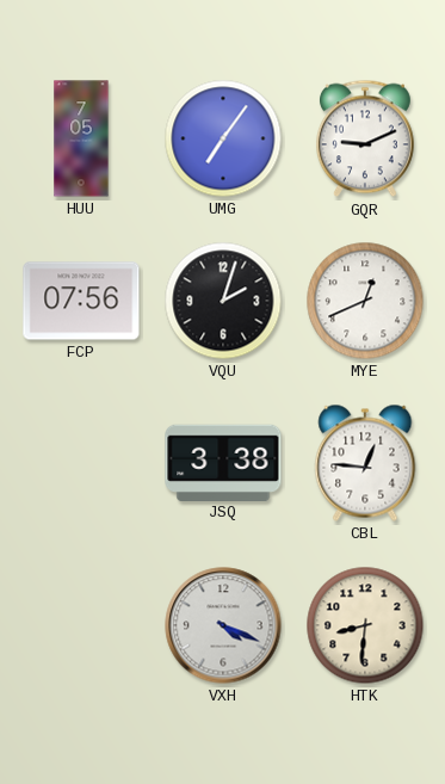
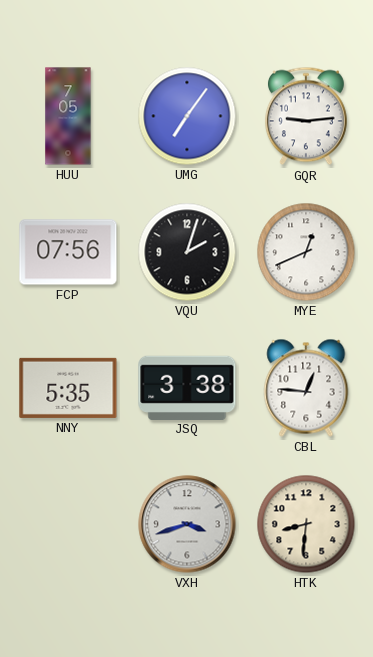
GQR: 9:11 -> 9:14
NNY: none -> 5:35
VXH: 4:19 -> 3:42
